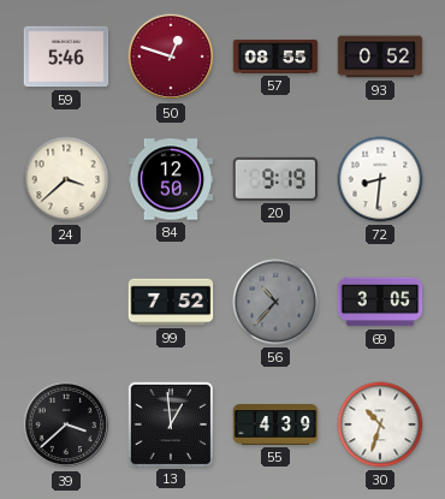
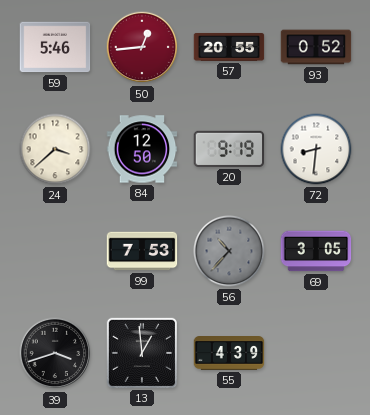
50: 12:48 -> 12:44
57: 08:55 -> 20:55
99: 7:52 -> 7:53
39: 3:38 -> 3:42
30: 10:33 -> none
